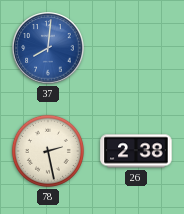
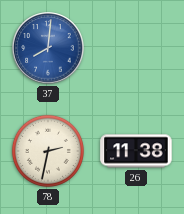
78: 2:28 -> 2:32
26: 2:38 -> 11:38
